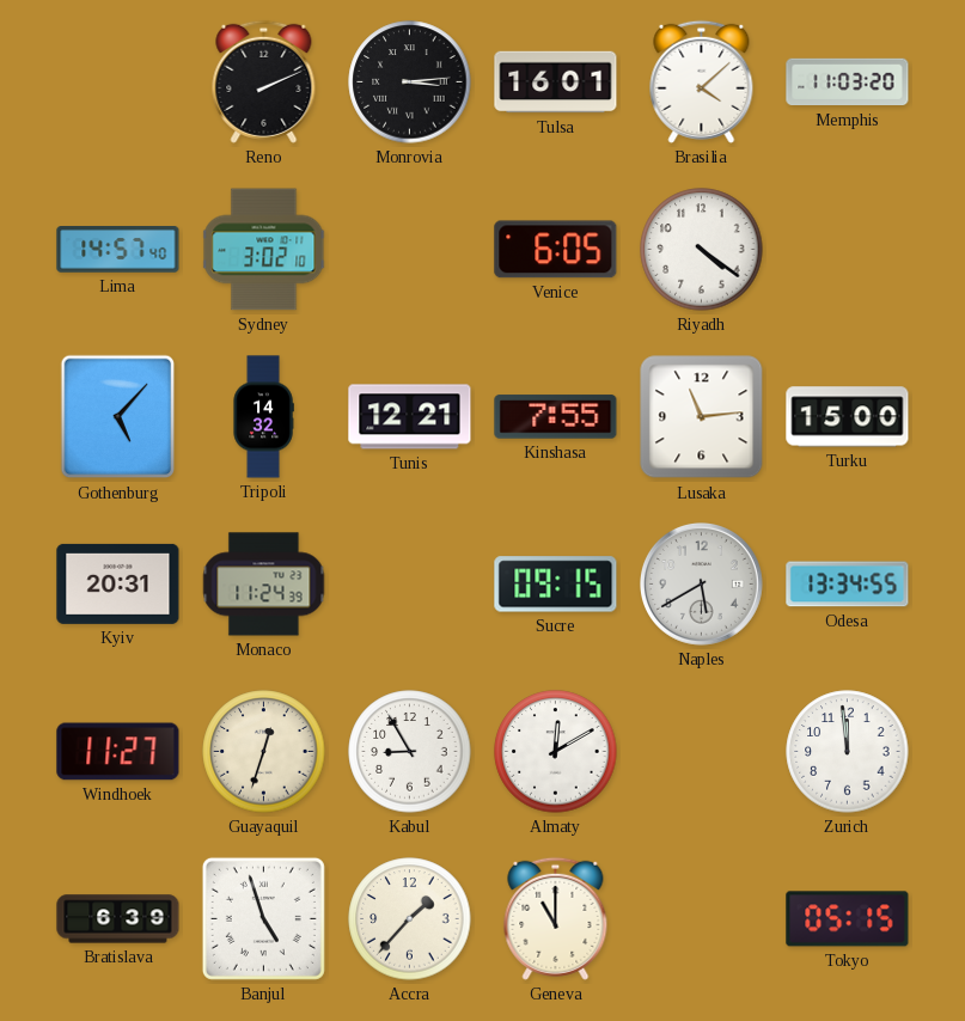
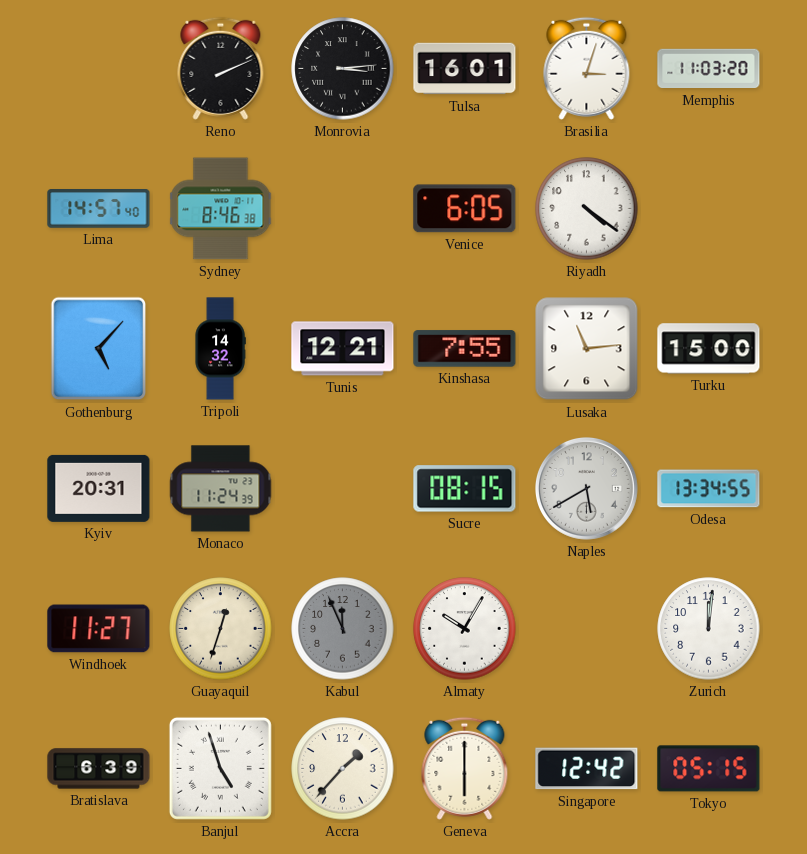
Brasilia: 4:08 -> 3:03
Sydney: 3:02 -> 8:46
Sucre: 09:15 -> 08:15
Kabul: 8:55 -> 11:56
Kabul dial: white -> grey
Almaty: 12:10 -> 10:05
Zurich: 11:59 -> 12:01
Geneva: 11:00 -> 6:00
Singapore: none -> 12:42
